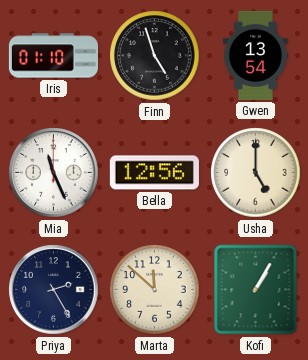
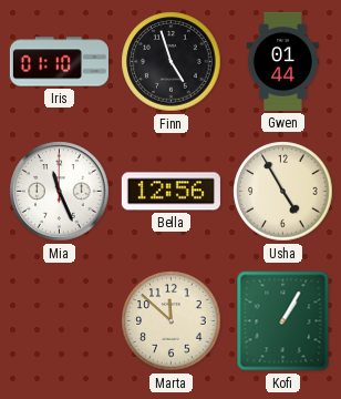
Gwen: 13:54 -> 01:44
Usha: 5:00 -> 4:55
Priya: 2:25 -> none
